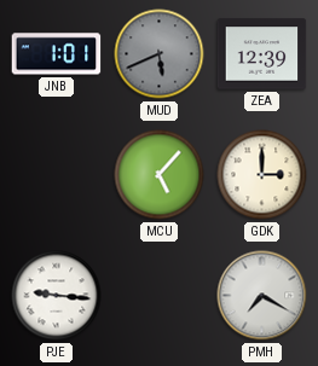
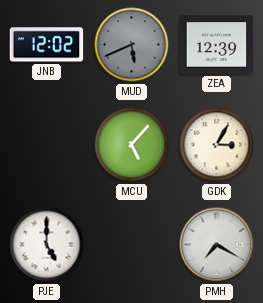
JNB: 1:01 -> 12:02
GDK: 3:00 -> 3:05
PJE: 9:16 -> 5:00
